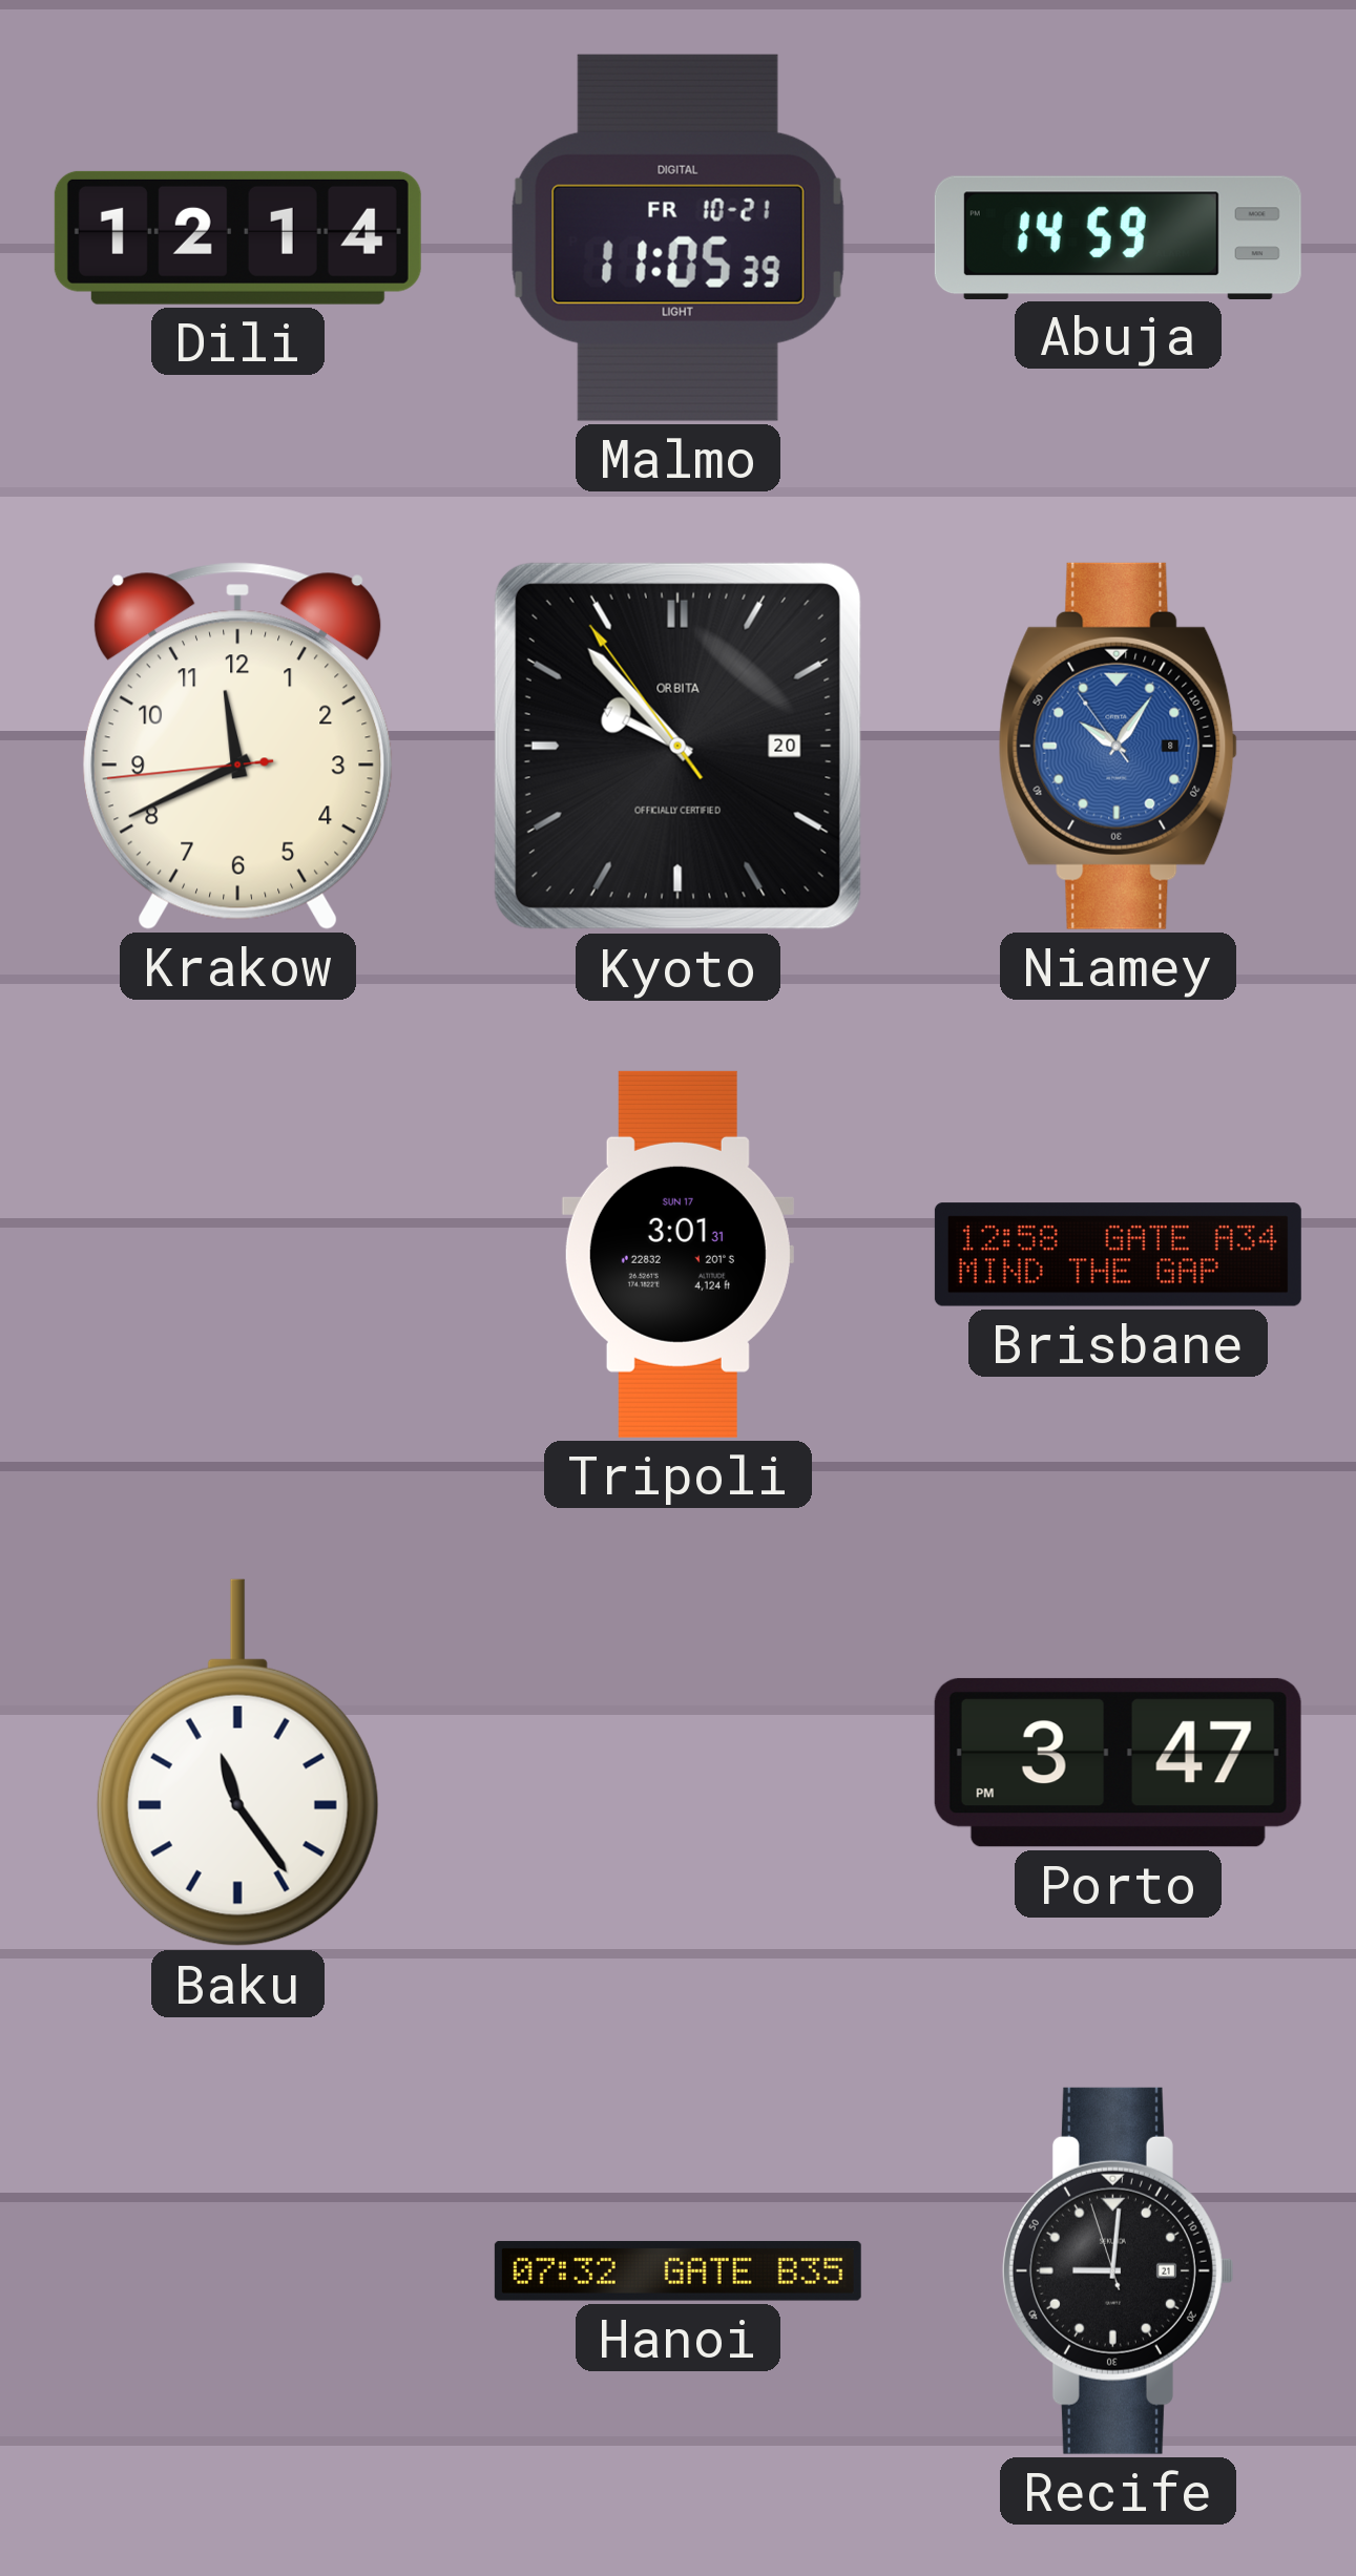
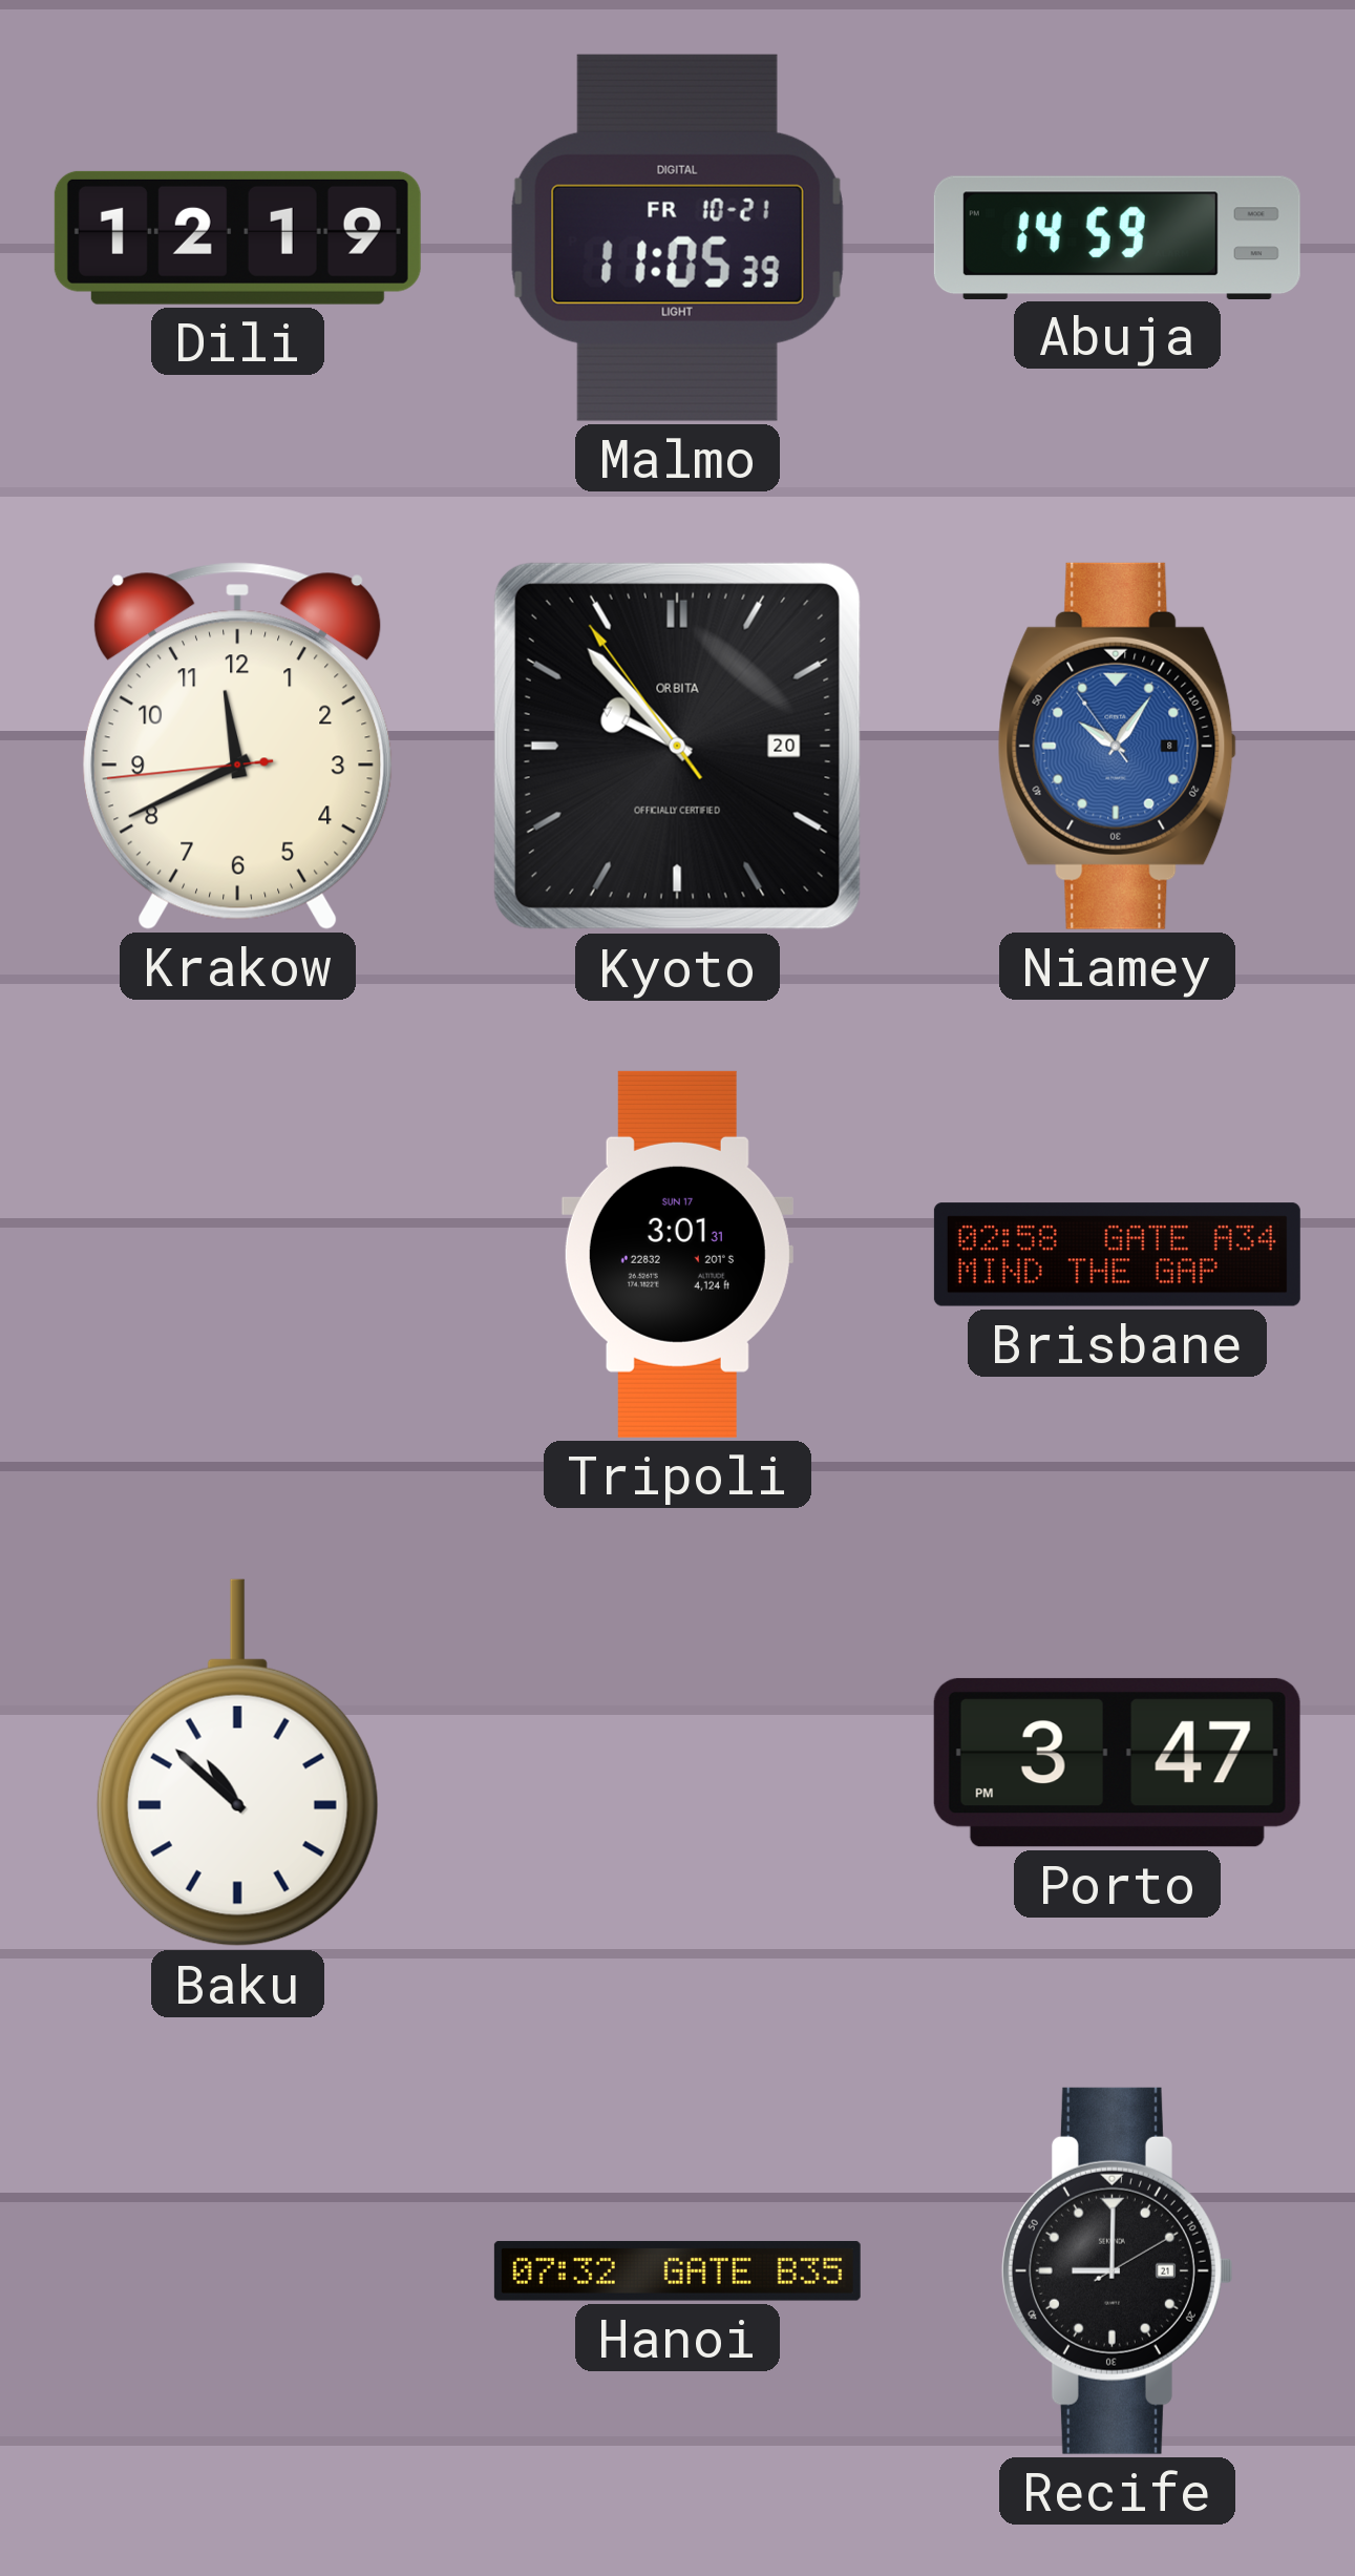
Dili: 12:14 -> 12:19
Brisbane: 12:58 -> 02:58
Baku: 11:24 -> 10:52
Recife: 9:00:57 -> 9:00:10
